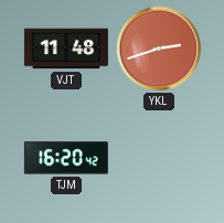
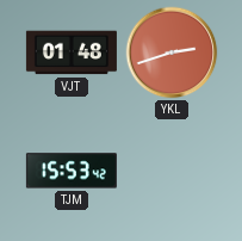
VJT: 11:48 -> 01:48
TJM: 16:20 -> 15:53
